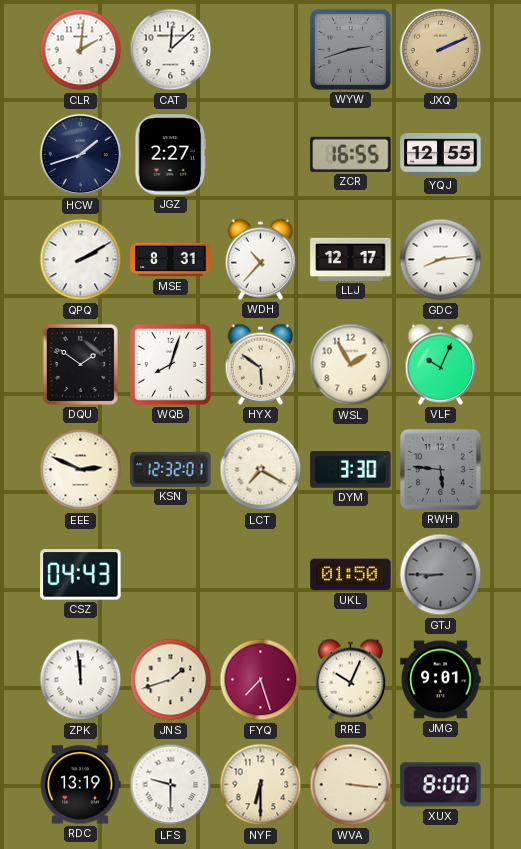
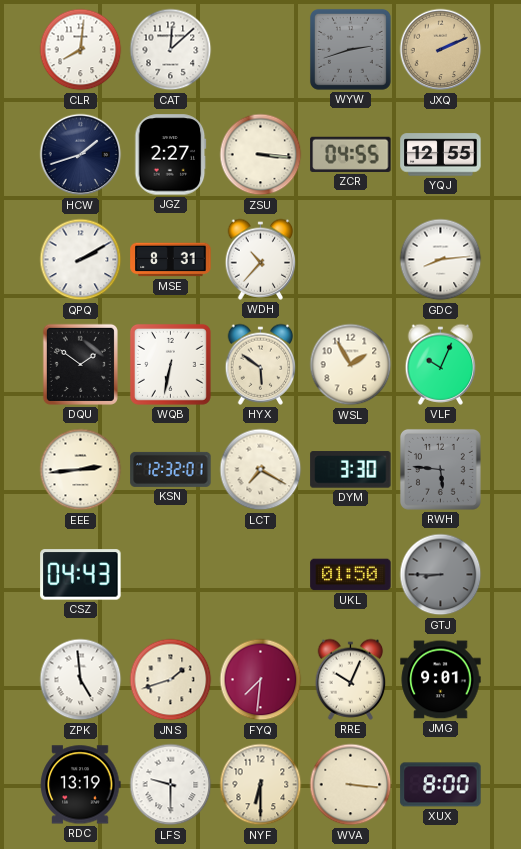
CLR: 2:01 -> 8:01
ZSU: none -> 3:16
ZCR: 16:55 -> 04:55
LLJ: 12:17 -> none
WQB: 8:03 -> 6:32
EEE: 2:49 -> 2:44
ZPK: 11:59 -> 4:59
FYQ: 7:27 -> 7:31
